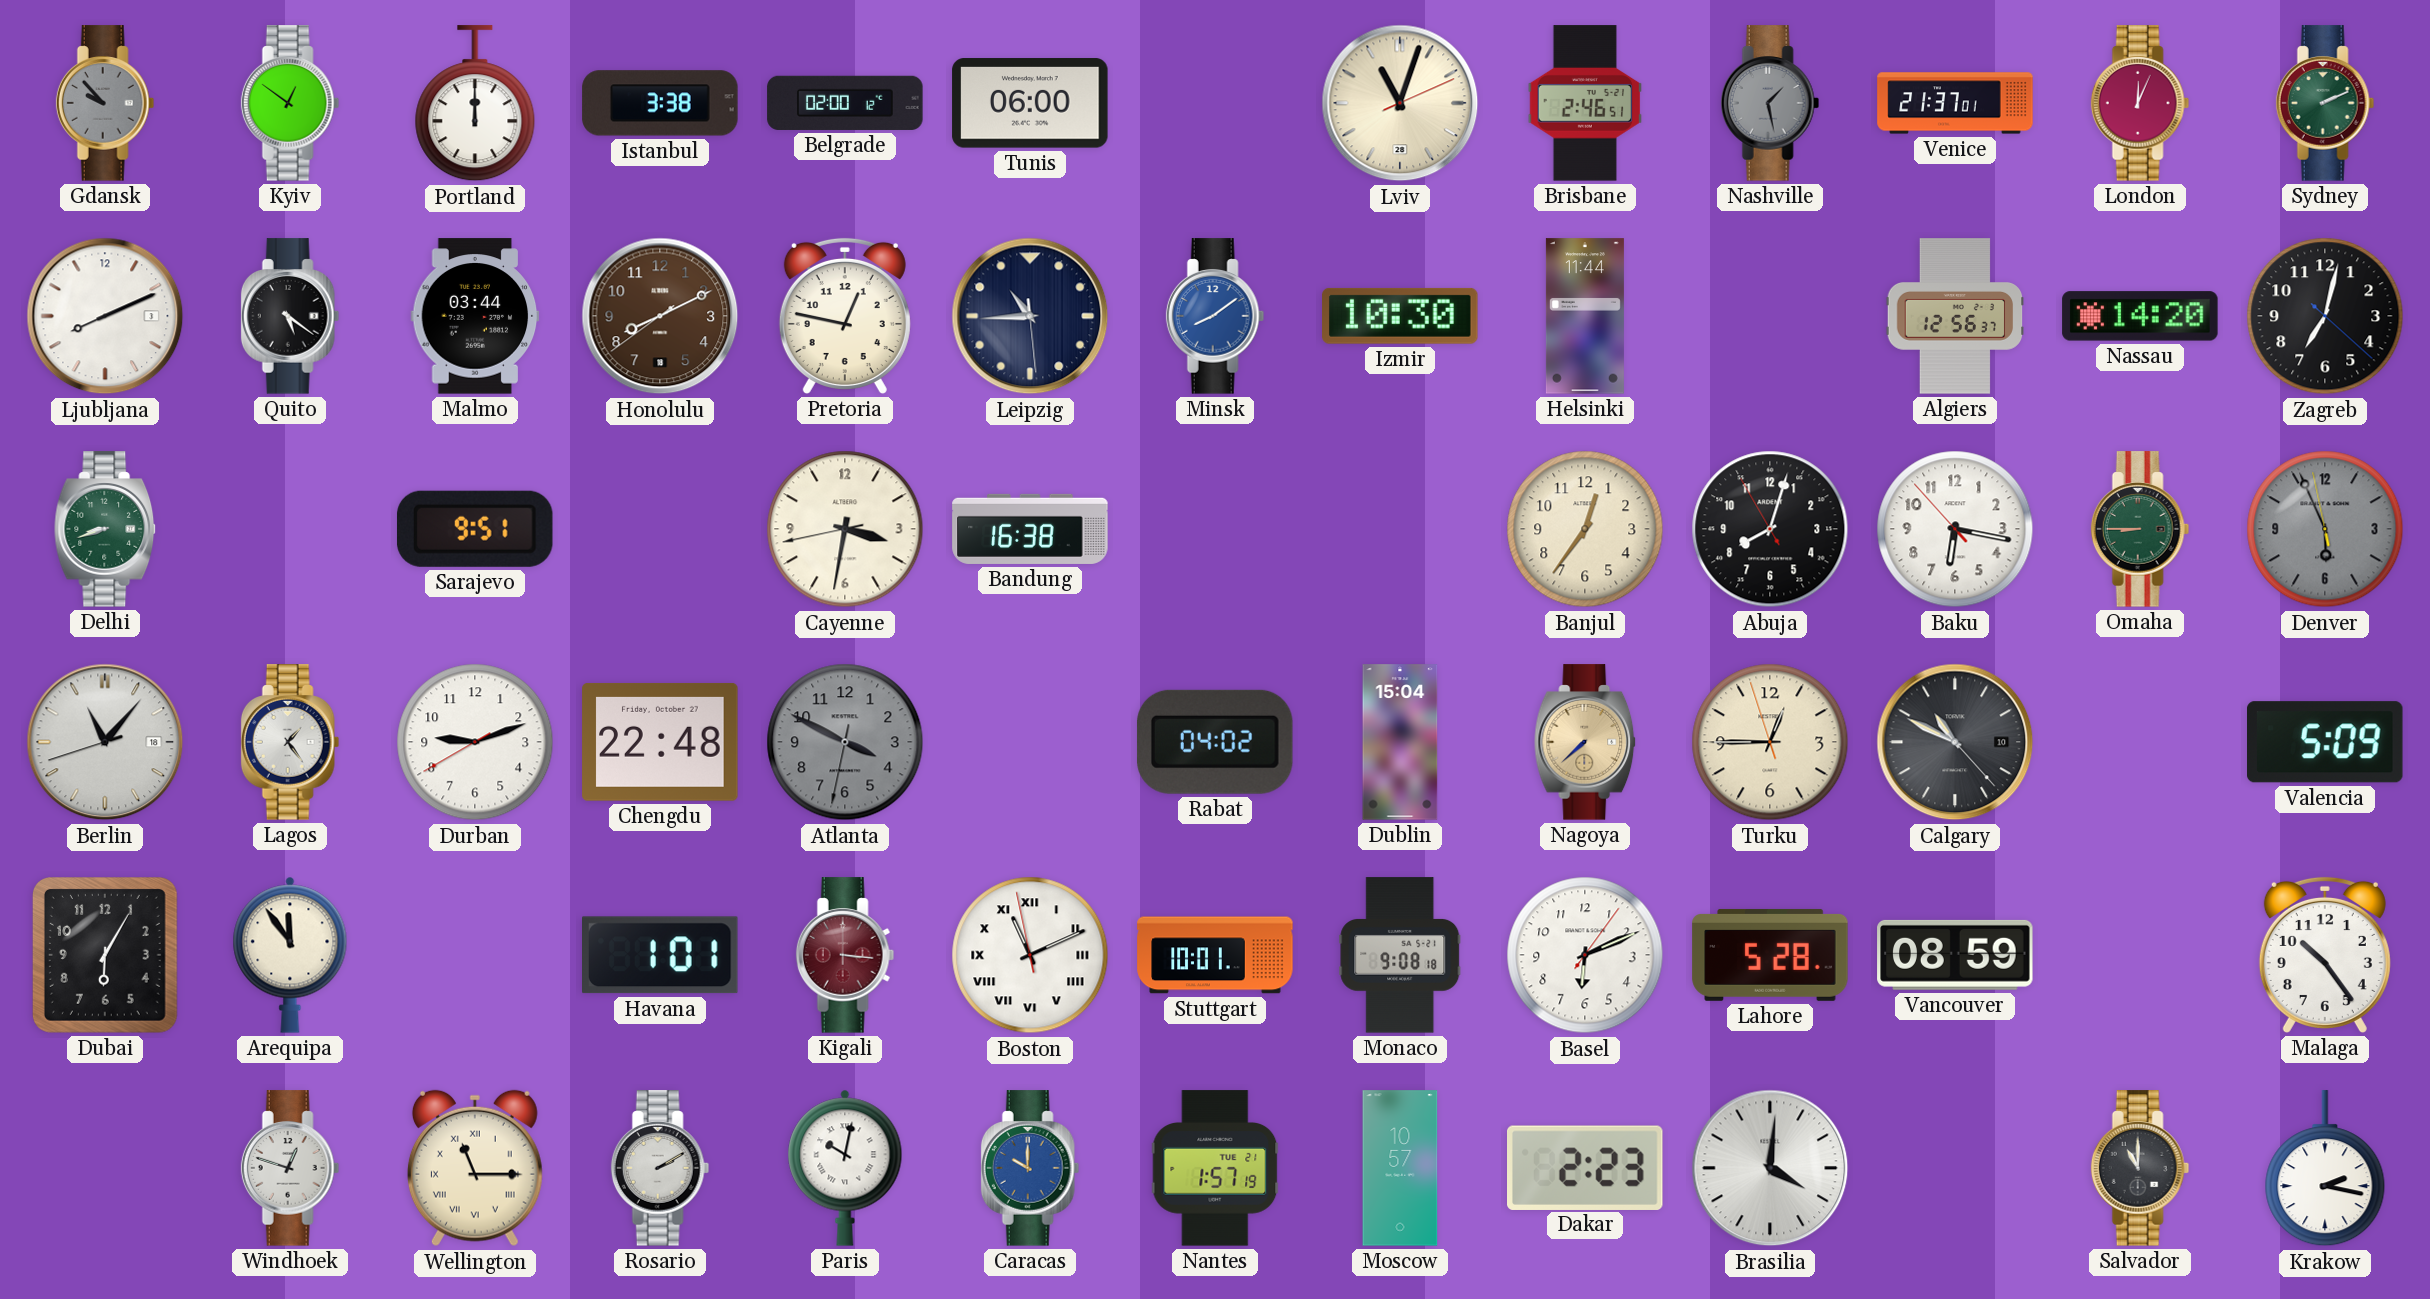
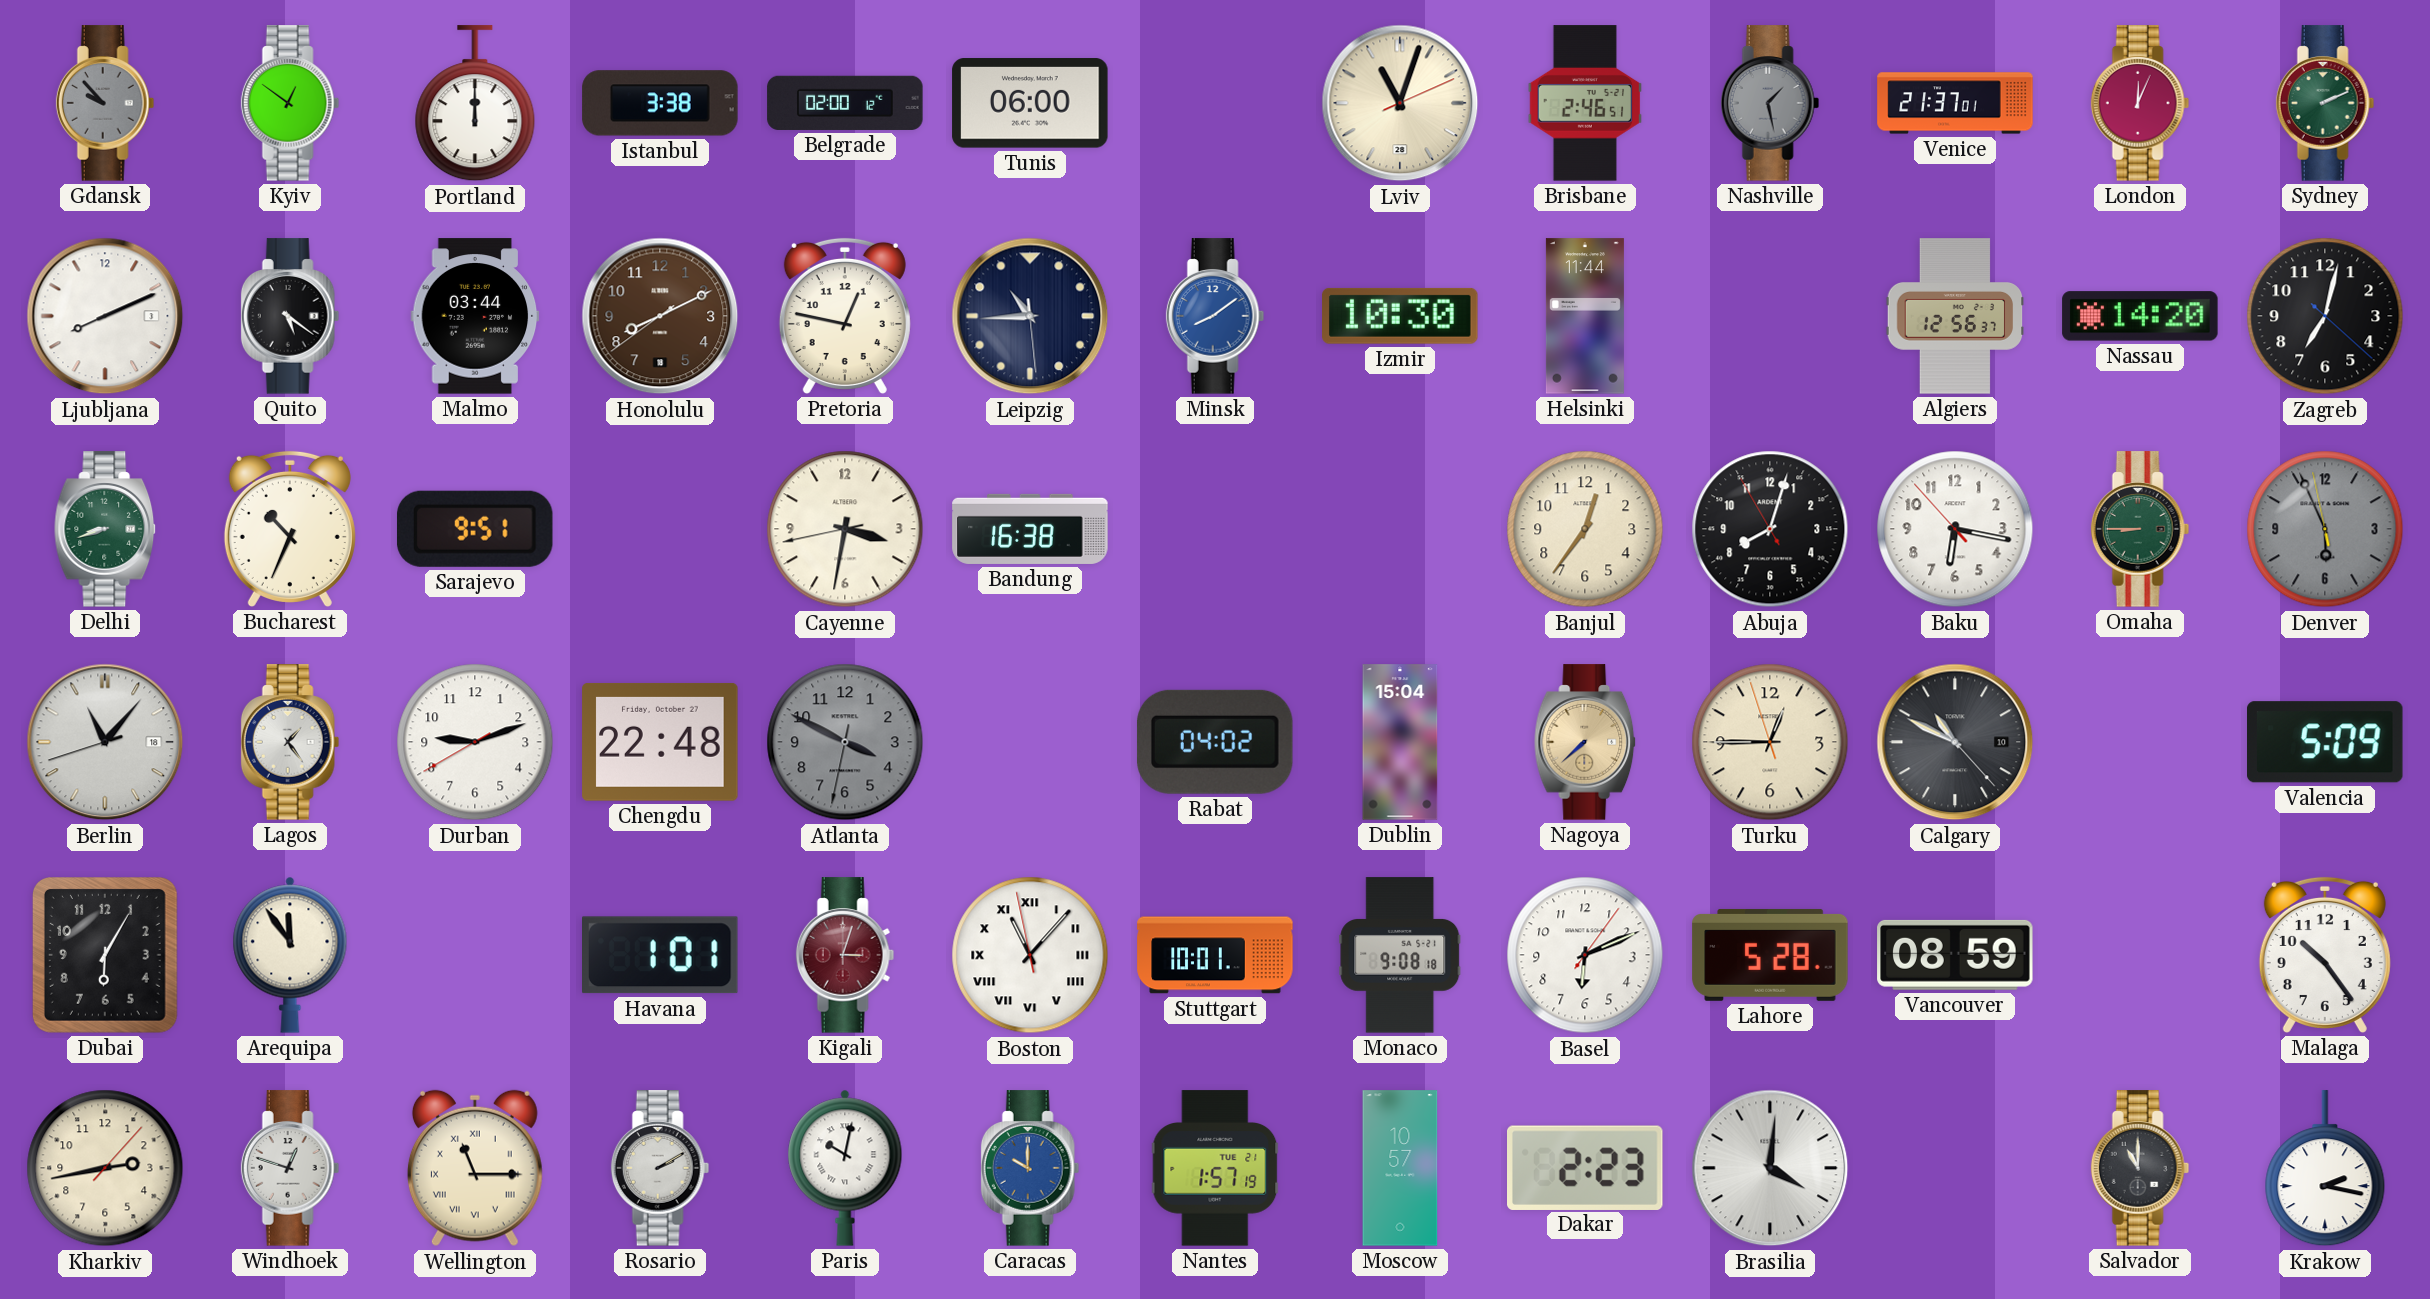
Bucharest: none -> 10:34
Kigali: 3:16 -> 3:03
Boston: 11:10 -> 11:06
Kharkiv: none -> 2:43
